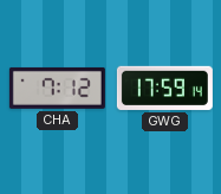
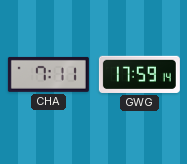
CHA: 7:12 -> 7:11
